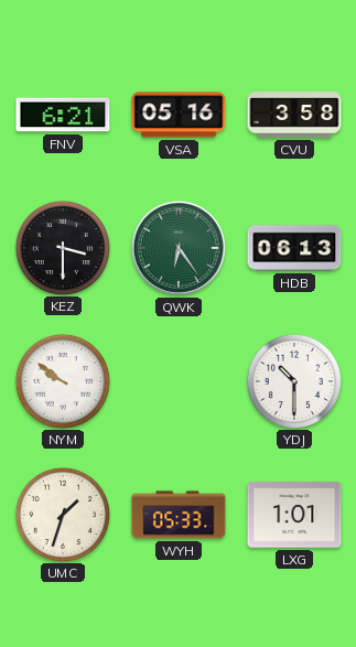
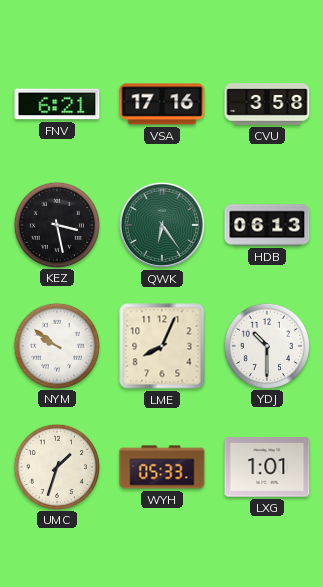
VSA: 05:16 -> 17:16
KEZ: 3:30 -> 3:28
LME: none -> 8:04
